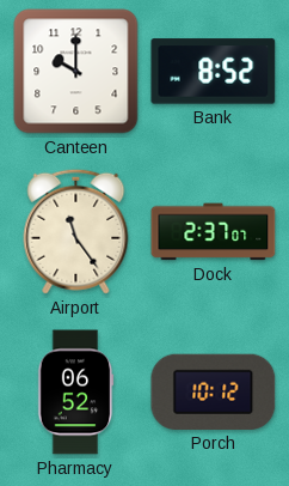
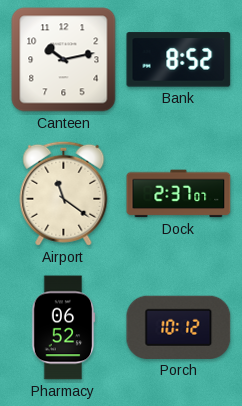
Canteen: 10:00 -> 10:13
Airport: 11:24 -> 11:21
